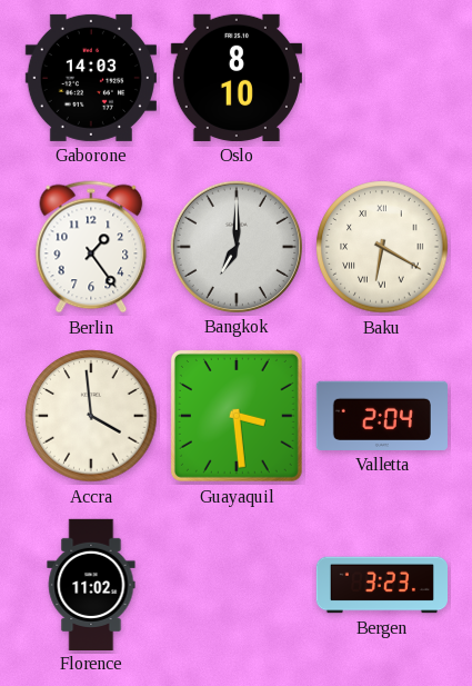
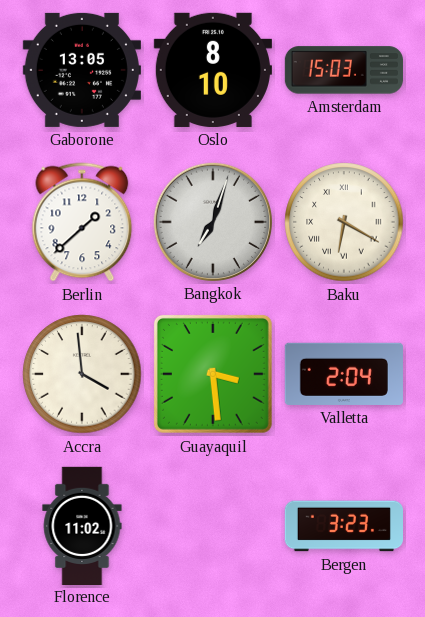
Gaborone: 14:03 -> 13:05
Amsterdam: none -> 15:03
Berlin: 1:24 -> 1:38
Bangkok: 7:00 -> 7:03
